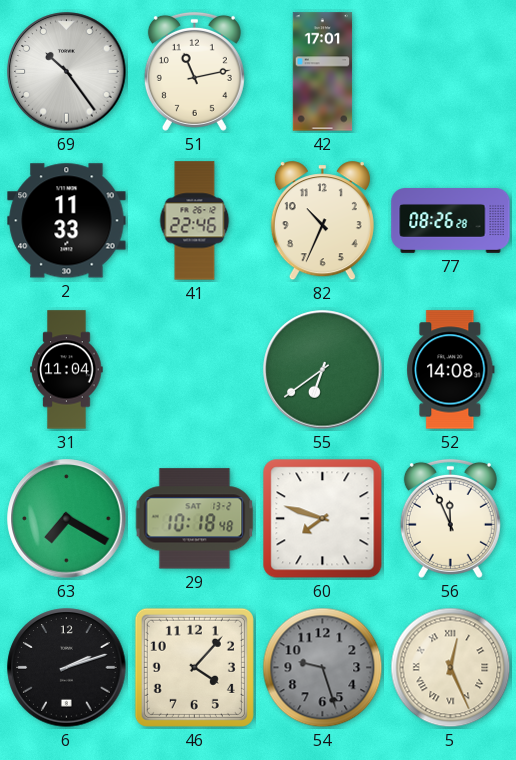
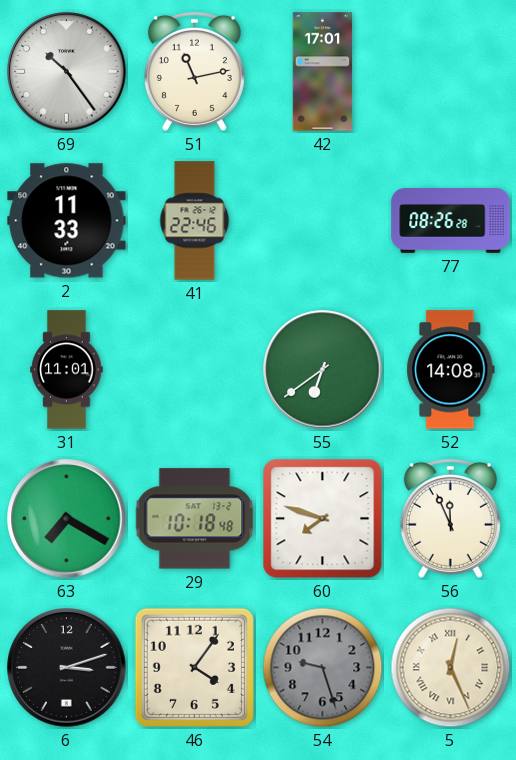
82: 10:34 -> none
31: 11:04 -> 11:01
6: 2:12 -> 3:12
46: 4:07 -> 4:06
